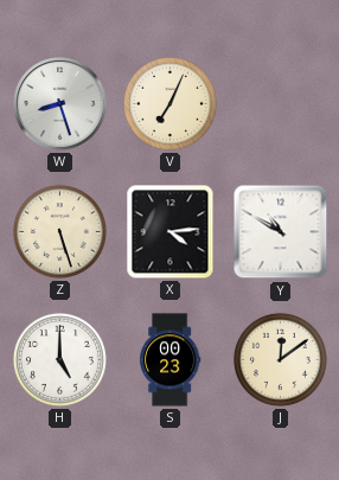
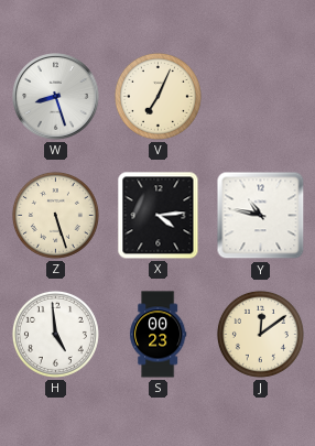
Y: 10:50 -> 10:47
H: 5:00 -> 4:59
